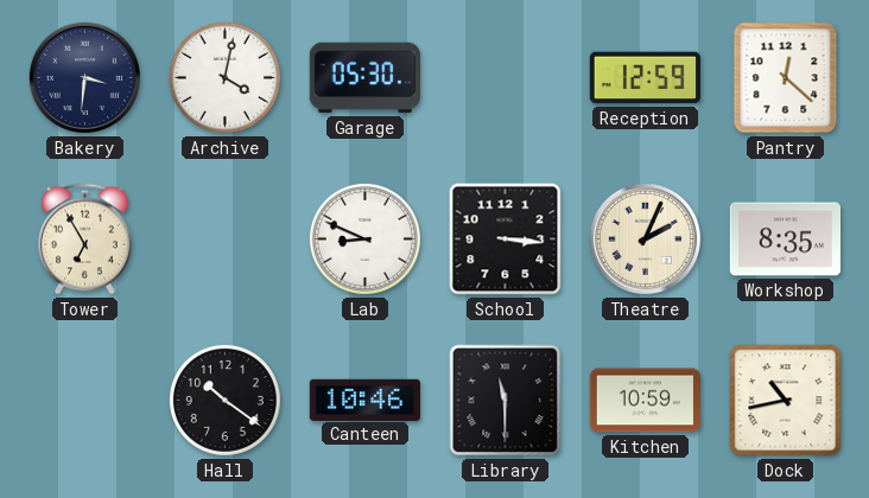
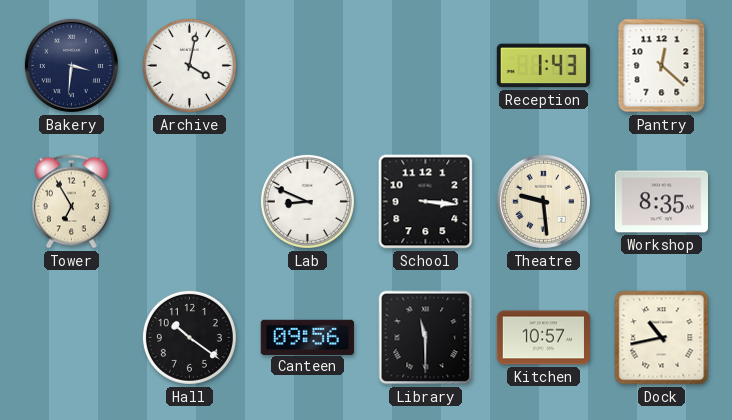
Garage: 05:30 -> none
Reception: 12:59 -> 1:43
Theatre: 2:04 -> 9:29
Canteen: 10:46 -> 09:56
Kitchen: 10:59 -> 10:57
